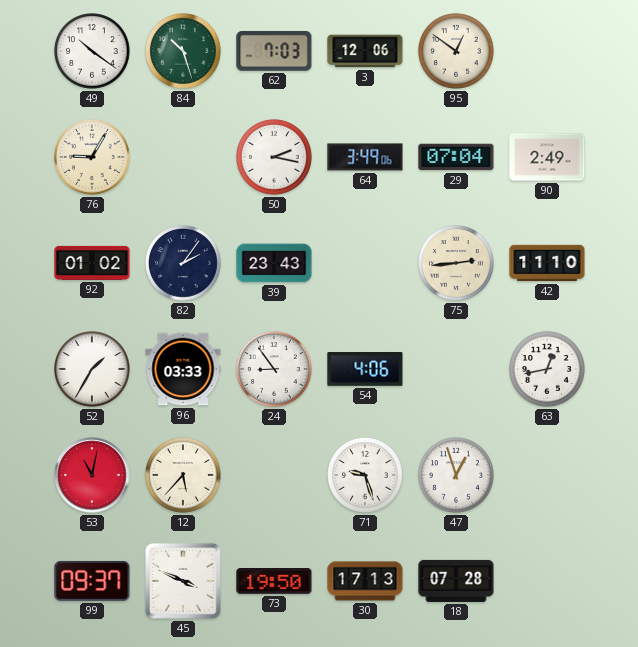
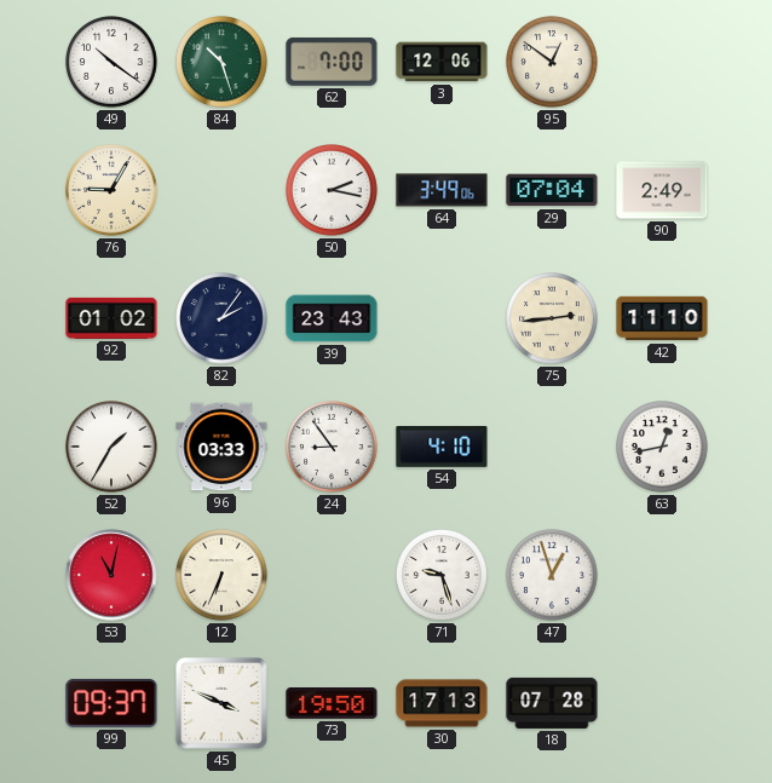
62: 7:03 -> 7:00
54: 4:06 -> 4:10
12: 5:37 -> 6:34
